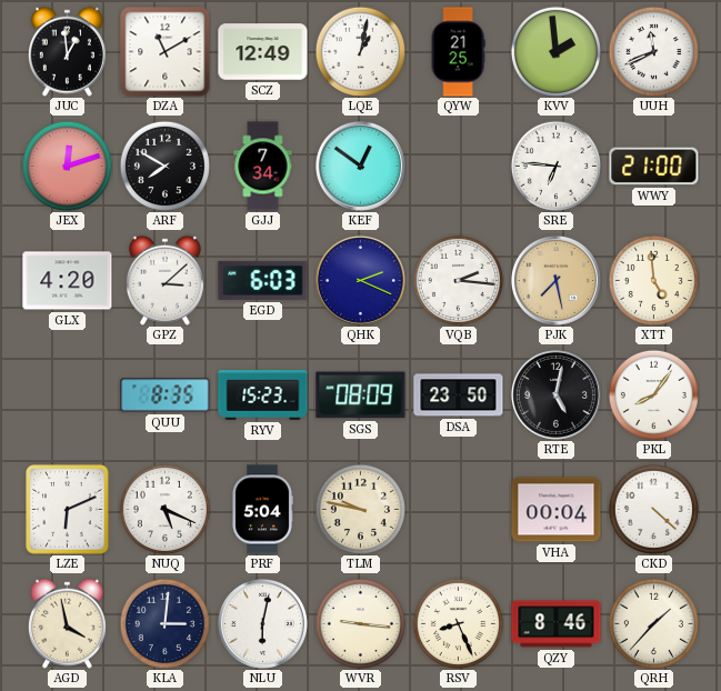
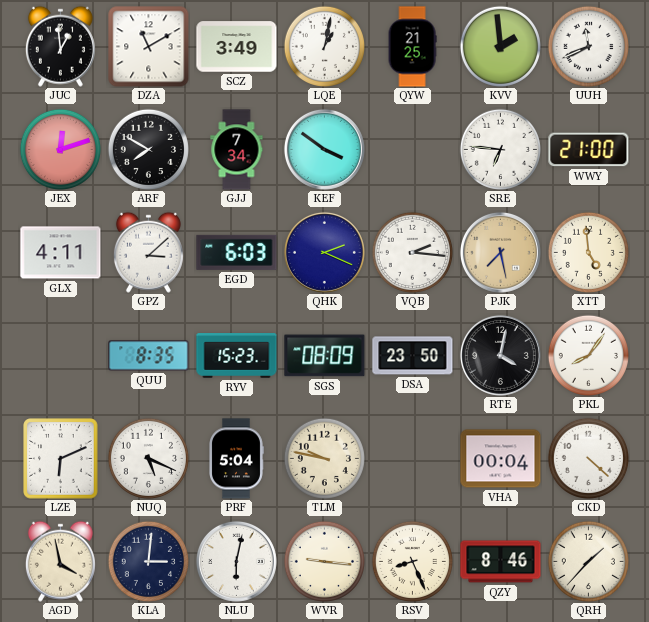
SCZ: 12:49 -> 3:49
KEF: 12:51 -> 3:51
GLX: 4:20 -> 4:11
RTE: 5:02 -> 4:02
